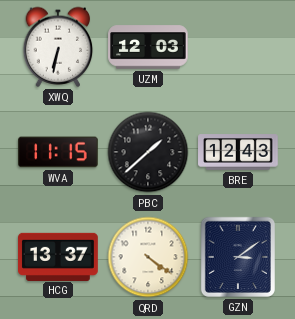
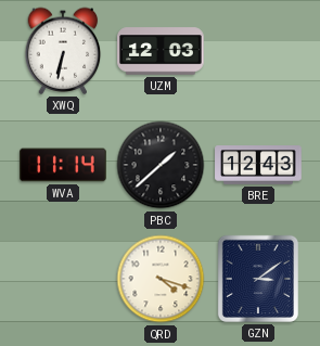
WVA: 11:15 -> 11:14
HCG: 13:37 -> none
QRD: 4:21 -> 4:18
